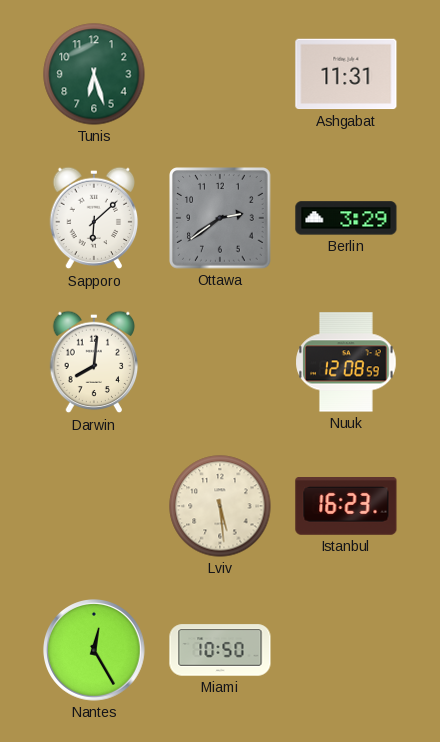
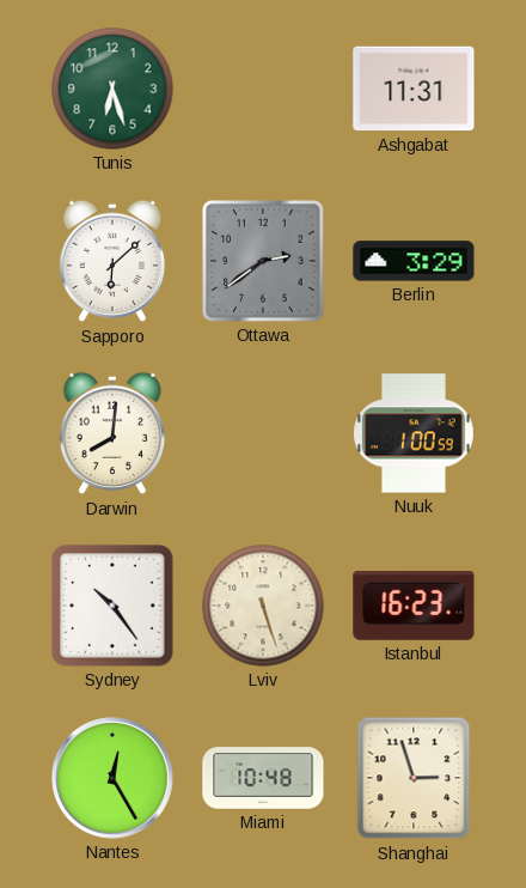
Nuuk: 12:08 -> 1:00
Sydney: none -> 10:24
Lviv: 5:29 -> 5:27
Miami: 10:50 -> 10:48
Shanghai: none -> 2:57
